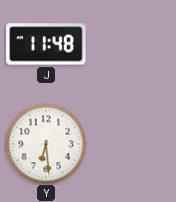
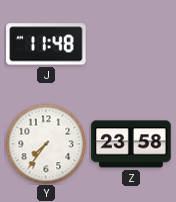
Y: 6:29 -> 7:36
Z: none -> 23:58
